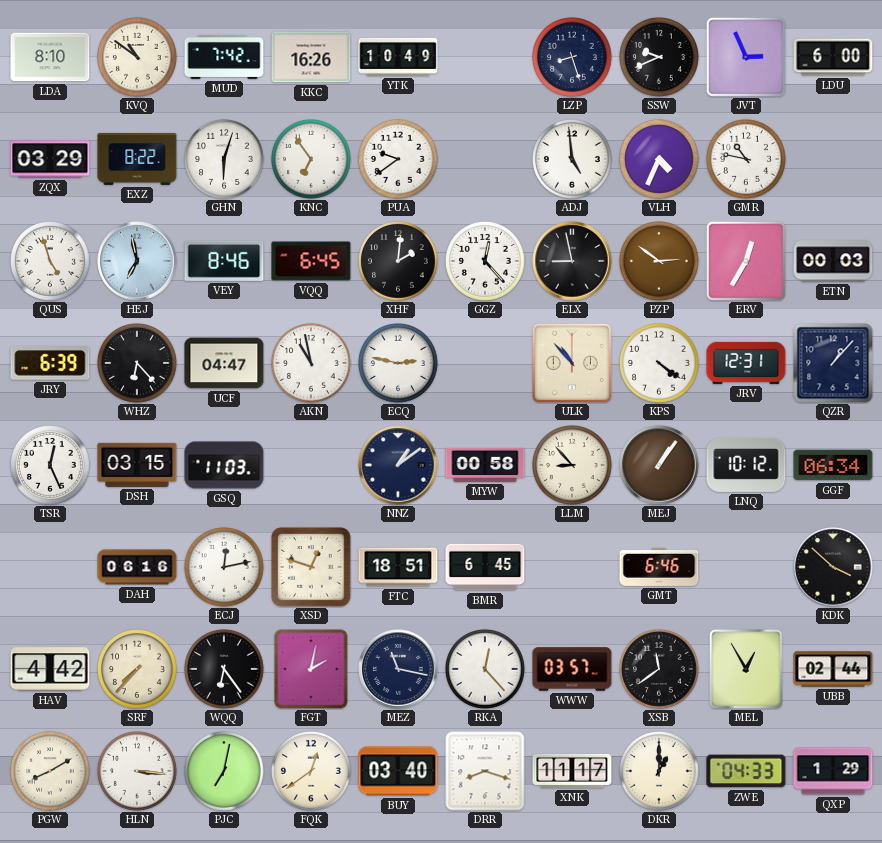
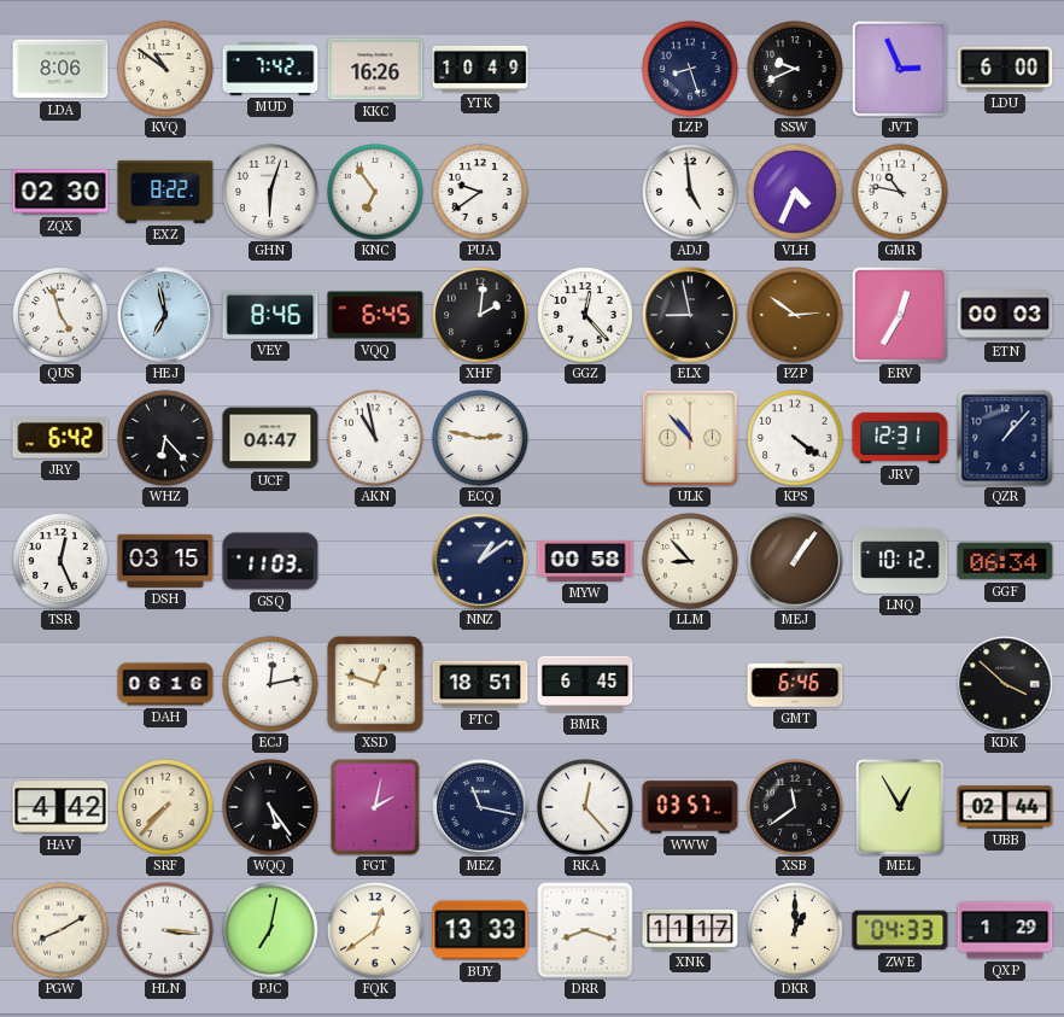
LDA: 8:10 -> 8:06
ZQX: 03:29 -> 02:30
JRY: 6:39 -> 6:42
WQQ: 6:24 -> 5:24
BUY: 03:40 -> 13:33
